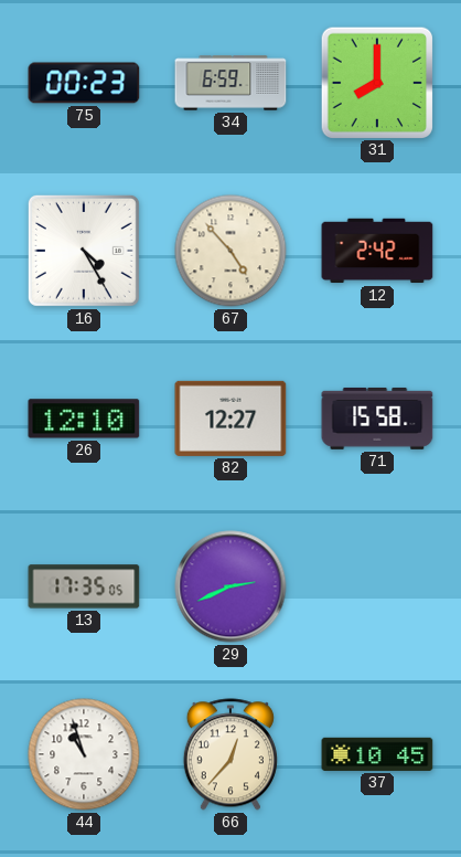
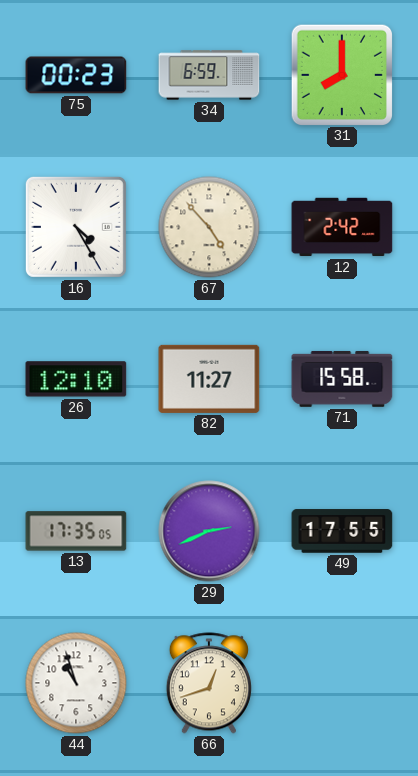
82: 12:27 -> 11:27
49: none -> 17:55
66: 12:37 -> 12:42
37: 10:45 -> none
